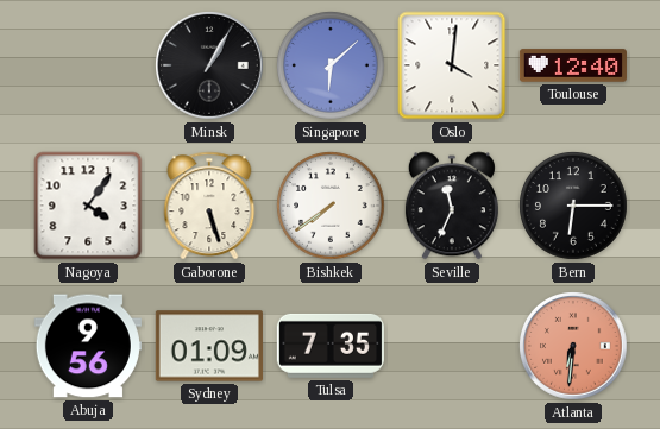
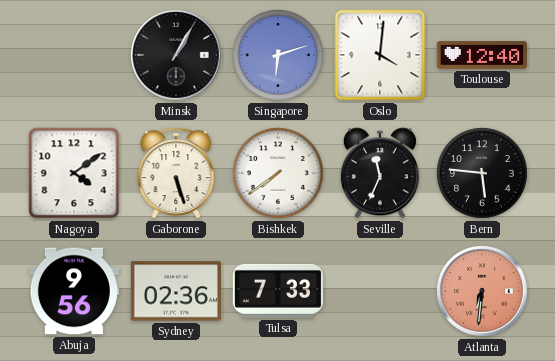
Singapore: 6:08 -> 6:12
Nagoya: 4:06 -> 4:09
Bern: 6:15 -> 5:46
Sydney: 01:09 -> 02:36
Tulsa: 7:35 -> 7:33
